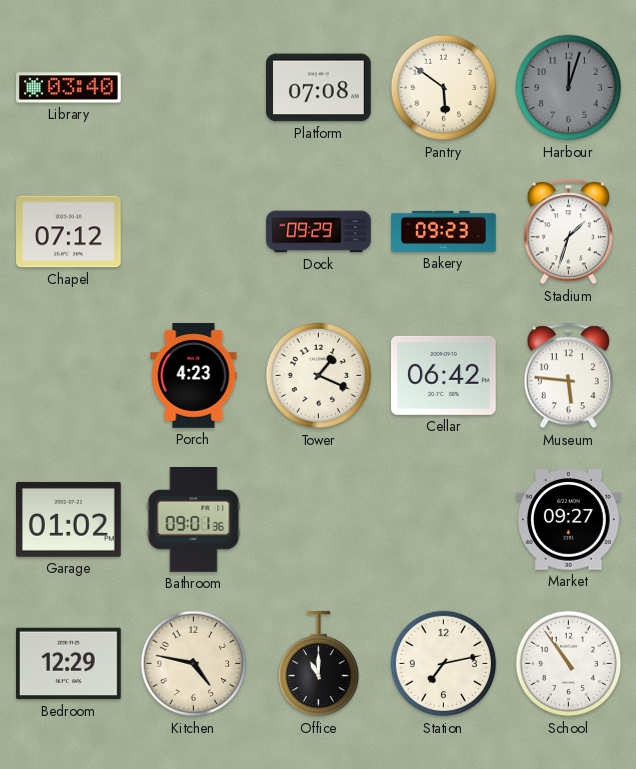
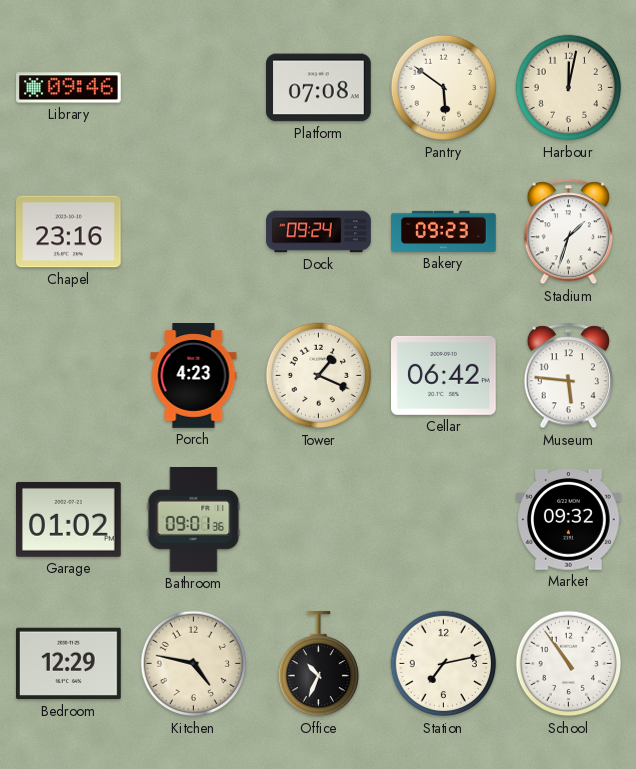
Library: 03:40 -> 09:46
Harbour: 12:03 -> 12:02
Harbour dial: grey -> cream
Chapel: 07:12 -> 23:16
Dock: 09:29 -> 09:24
Market: 09:27 -> 09:32
Office: 11:00 -> 10:34
